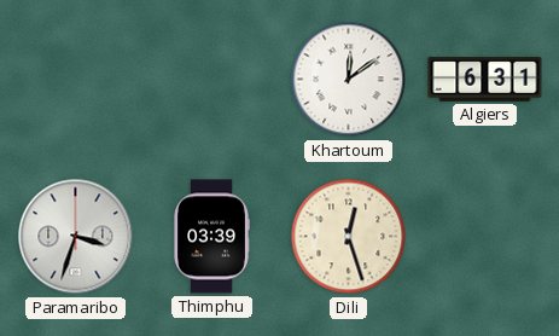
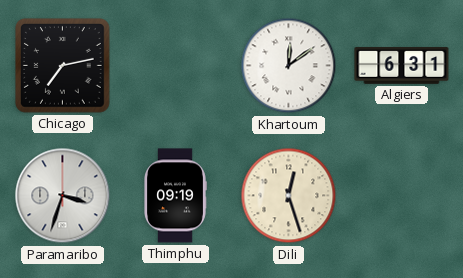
Chicago: none -> 7:13
Thimphu: 03:39 -> 09:19
